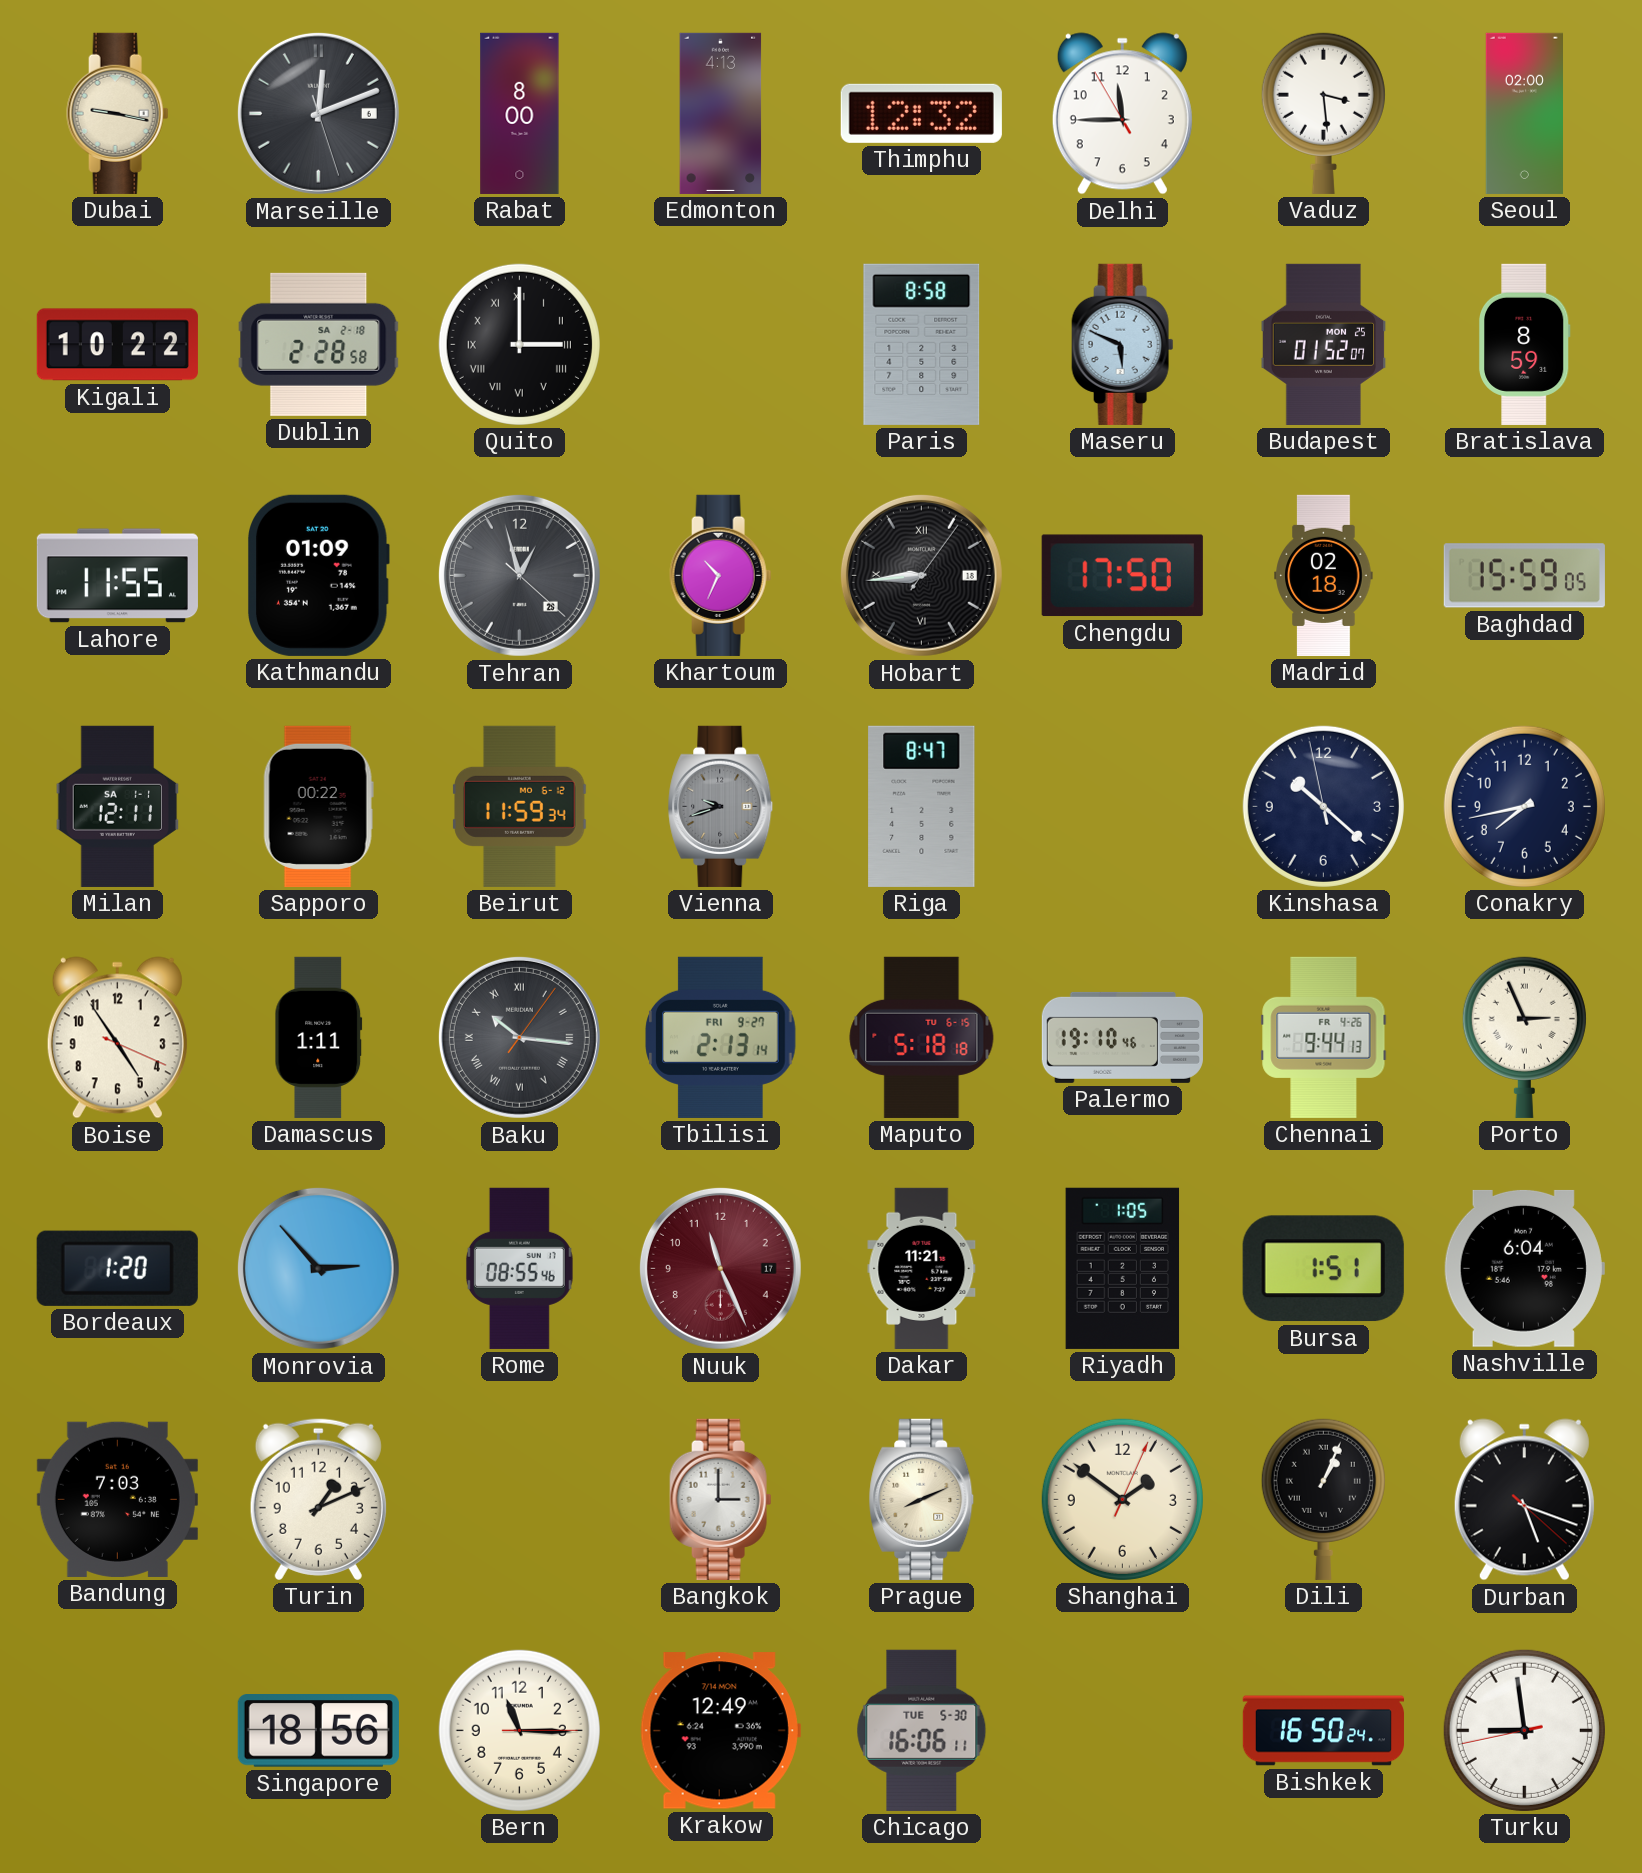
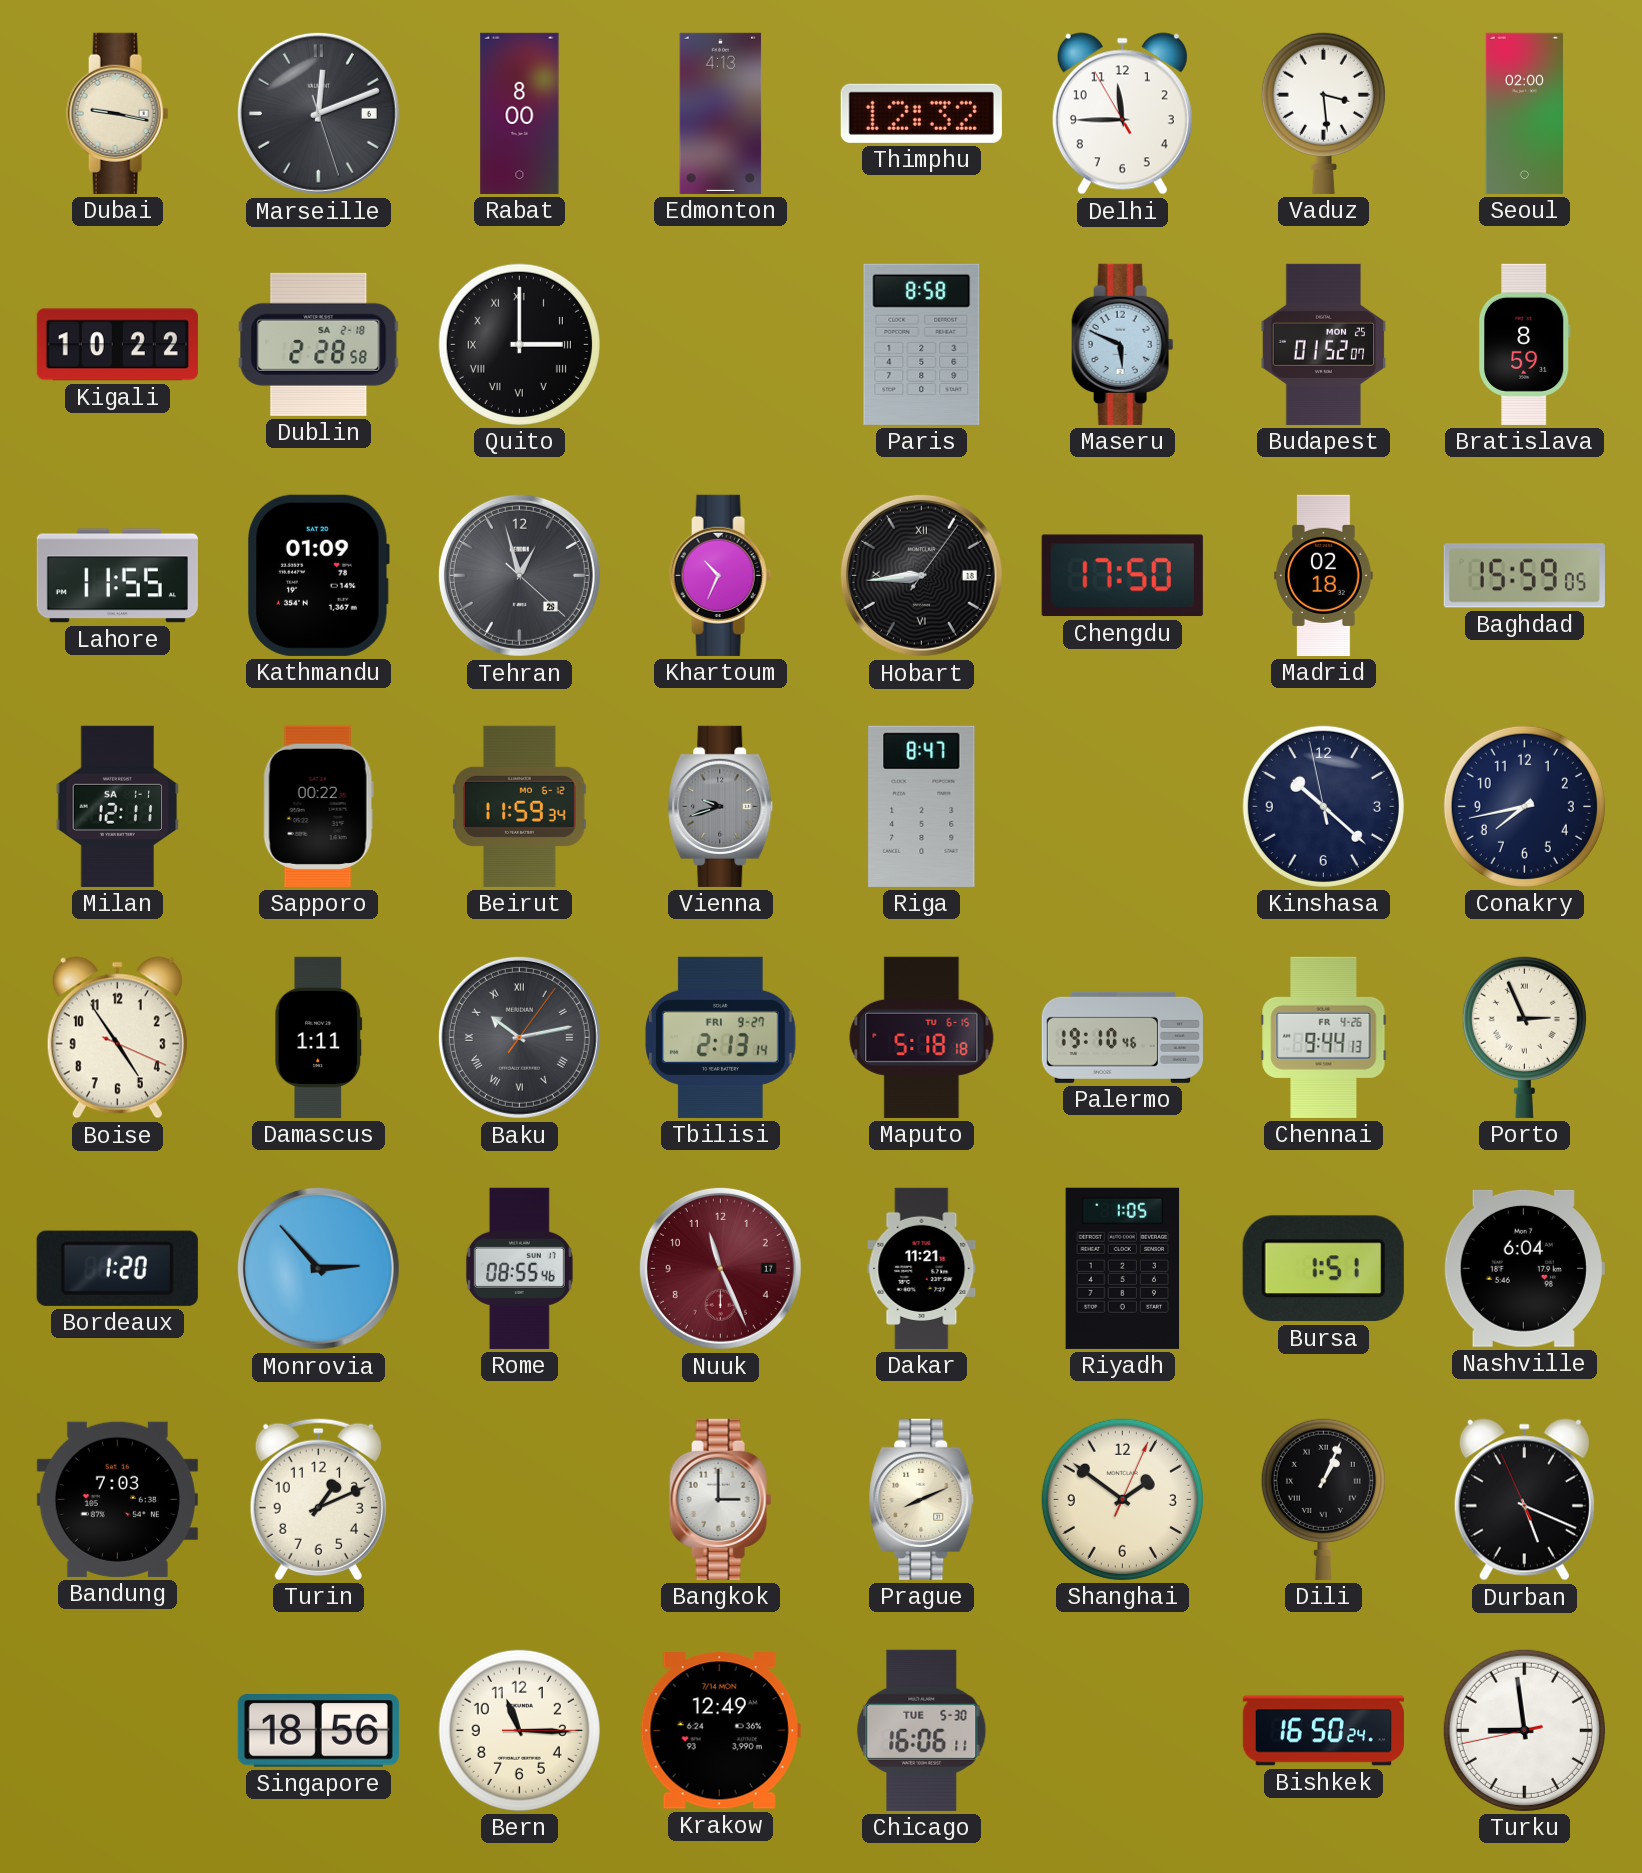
Baku: 10:16 -> 10:13
Durban: 5:18:22 -> 5:18:56
